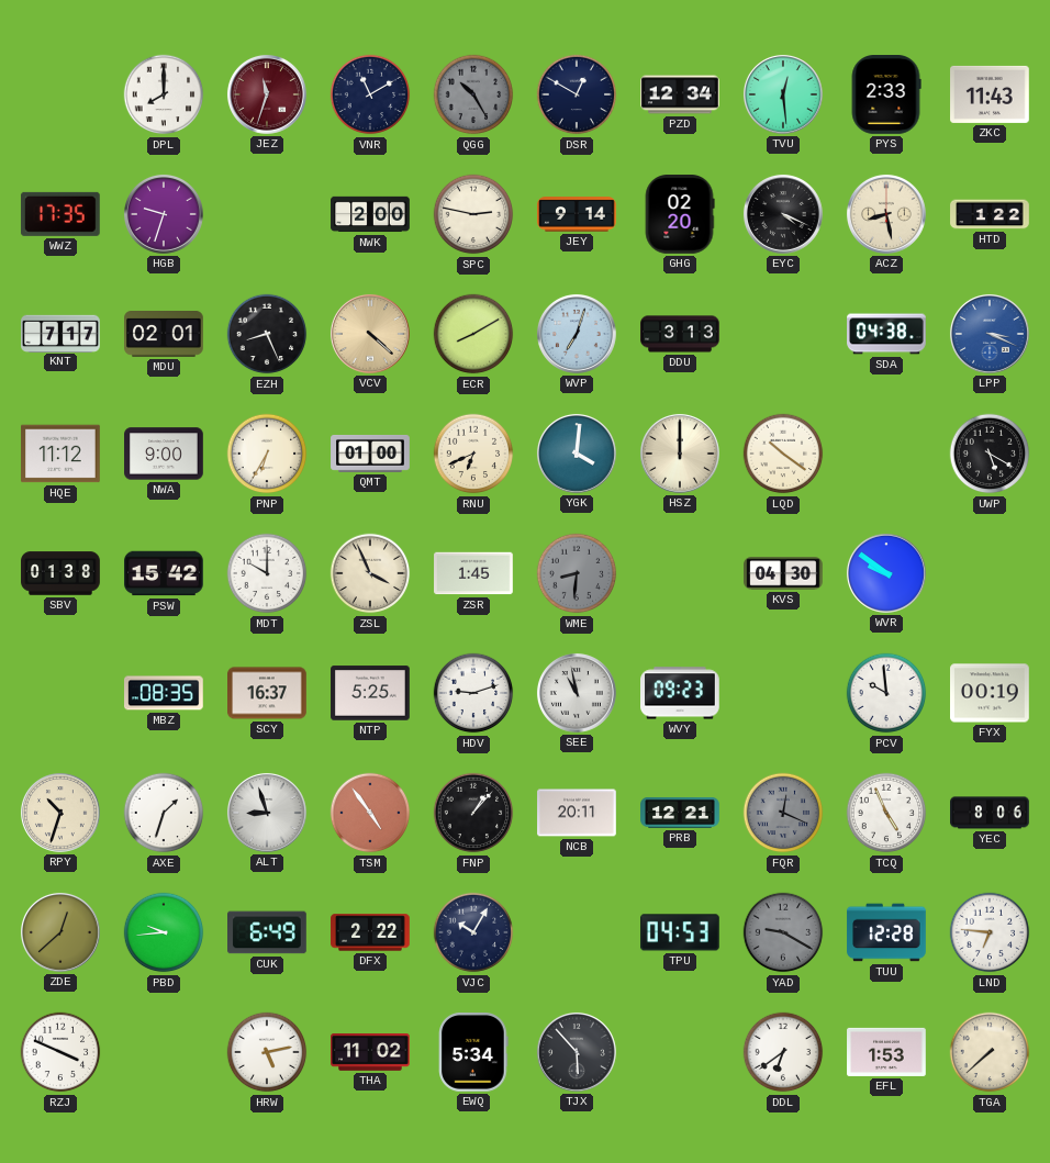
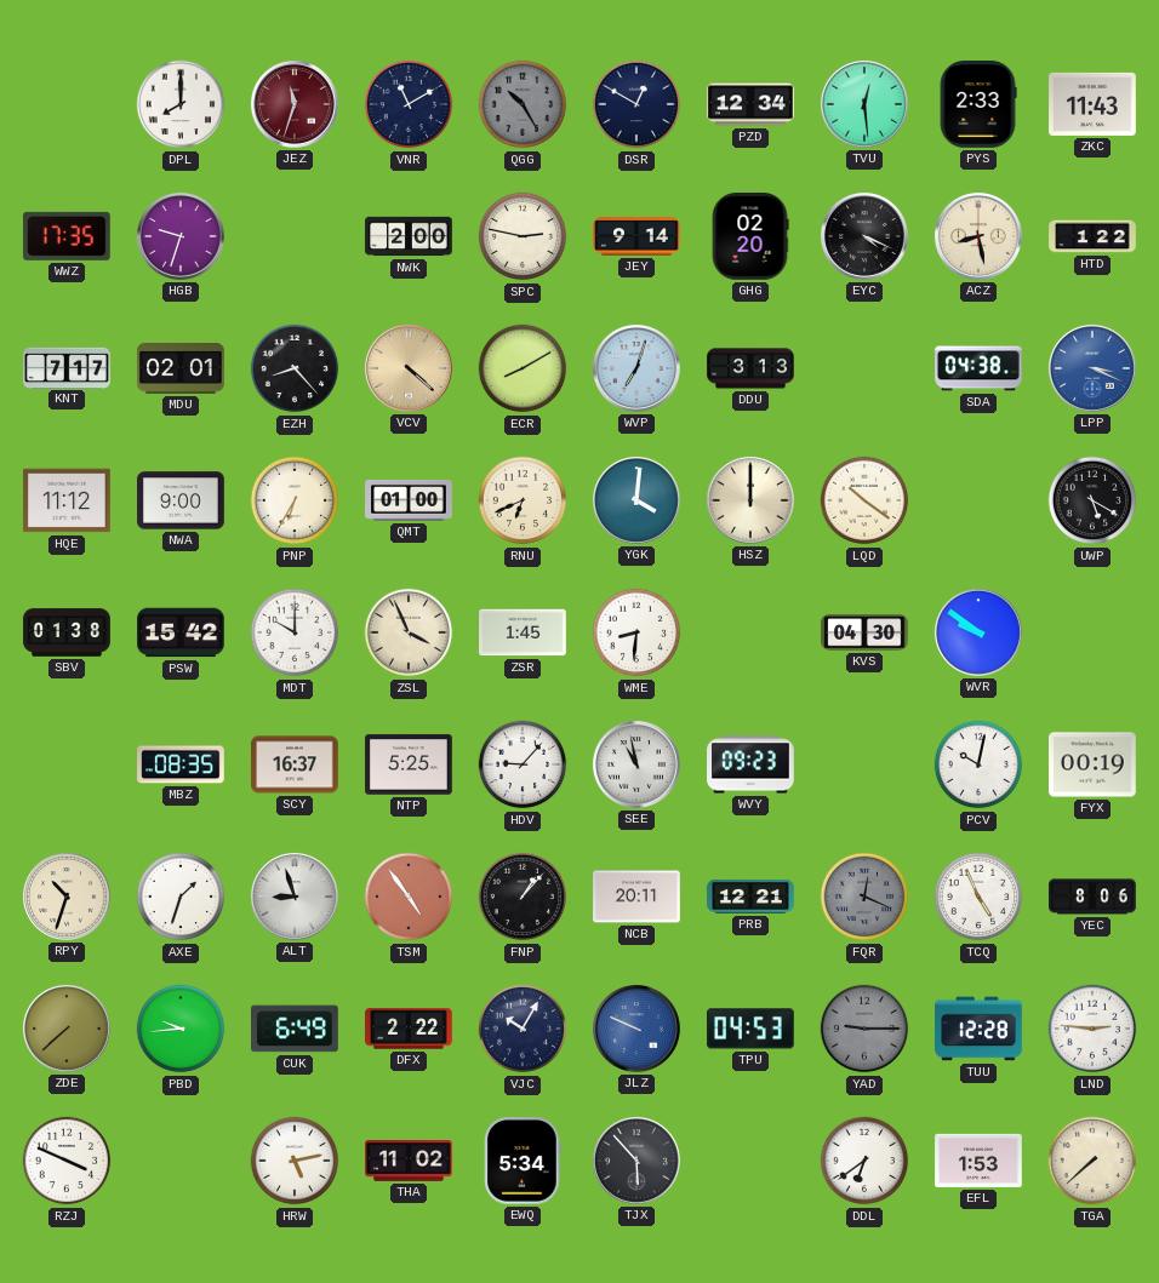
EZH: 8:26 -> 8:23
WME dial: grey -> white
HDV: 9:12 -> 9:07
PCV: 9:59 -> 10:02
ZDE: 12:38 -> 7:38
JLZ: none -> 9:49
YAD: 9:20 -> 9:15
LND: 6:46 -> 2:46
